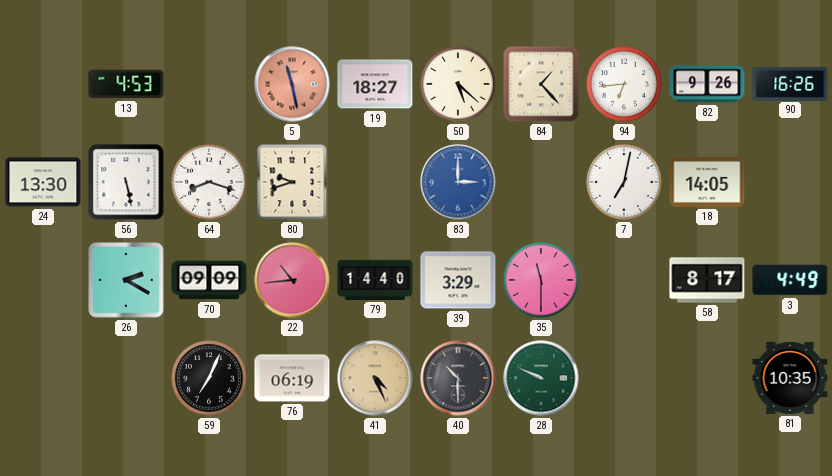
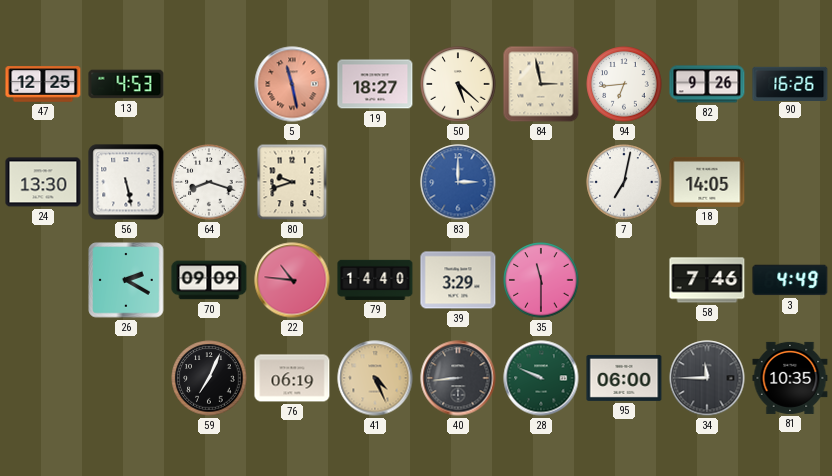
47: none -> 12:25
84: 1:23 -> 2:58
22: 10:44 -> 10:46
58: 8:17 -> 7:46
40: 10:30 -> 8:44
95: none -> 06:00
34: none -> 11:45
